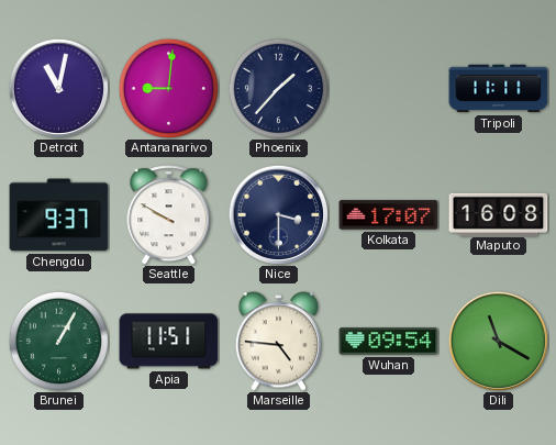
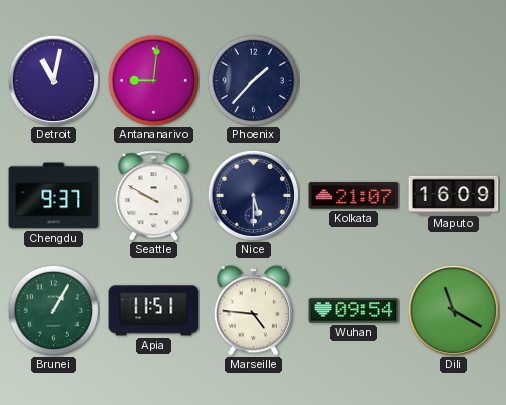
Tripoli: 11:11 -> none
Nice: 3:30 -> 5:30
Kolkata: 17:07 -> 21:07
Maputo: 16:08 -> 16:09
